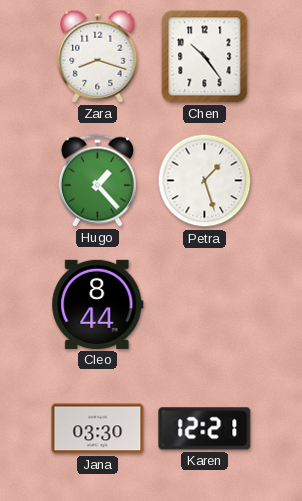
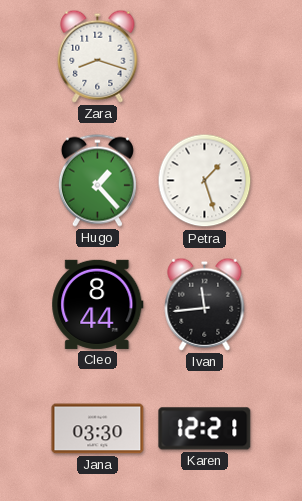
Chen: 10:24 -> none
Ivan: none -> 11:44
